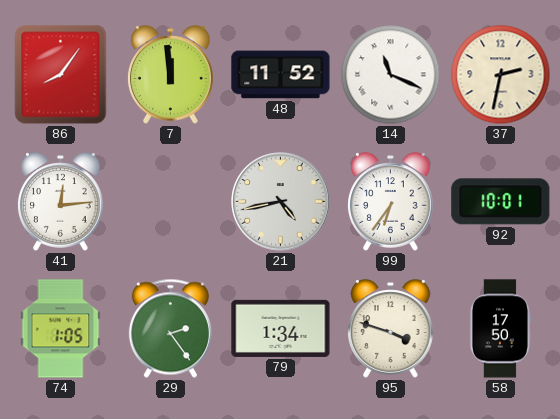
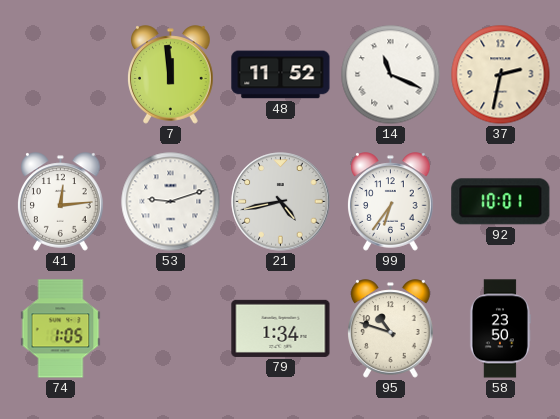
86: 8:06 -> none
53: none -> 9:12
29: 2:24 -> none
95: 3:48 -> 10:48
58: 17:50 -> 23:50
